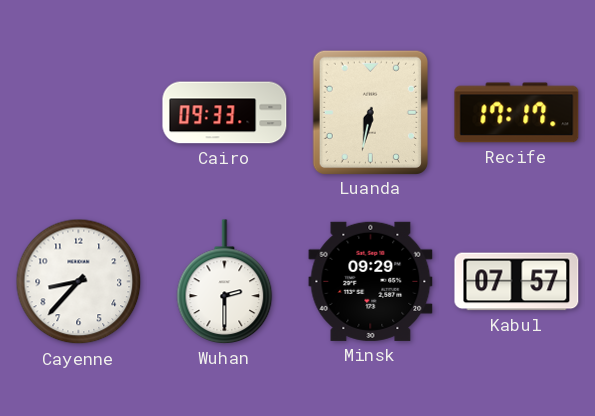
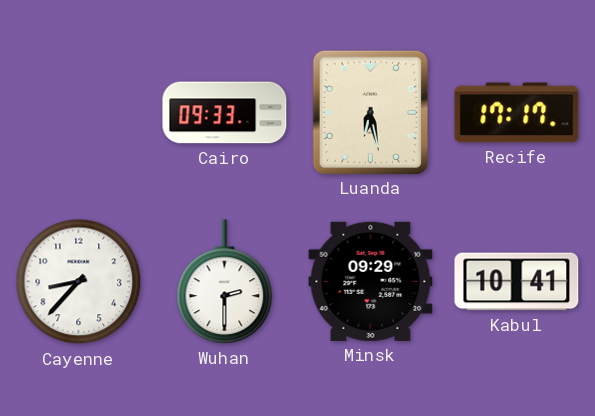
Luanda: 6:32 -> 6:28
Kabul: 07:57 -> 10:41
